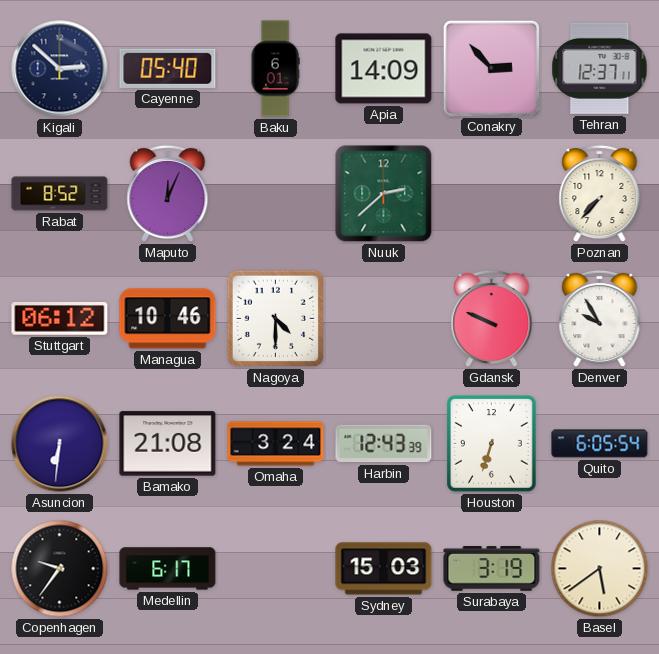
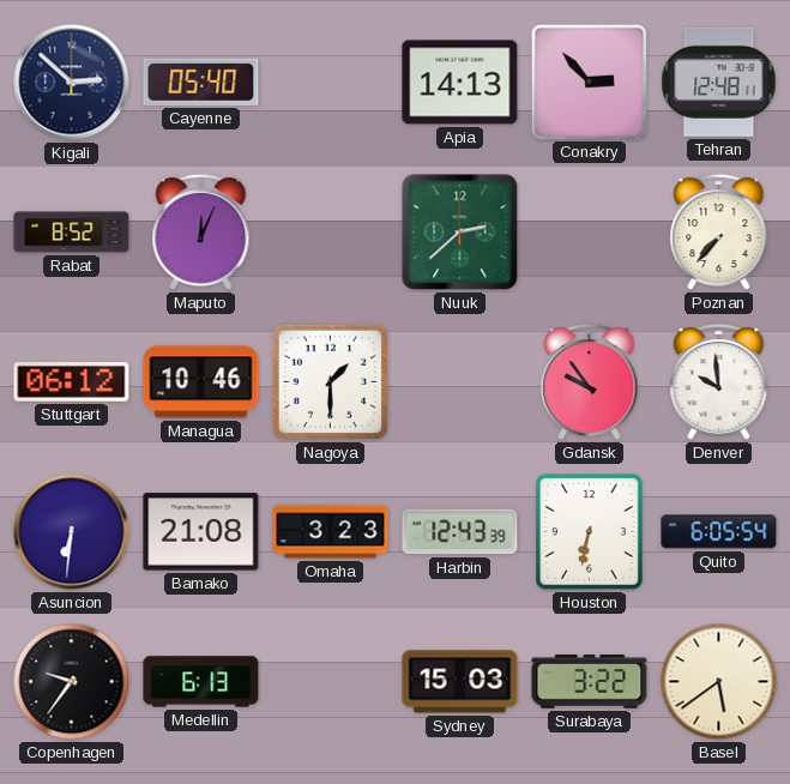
Baku: 6:01 -> none
Apia: 14:09 -> 14:13
Tehran: 12:37 -> 12:48
Nagoya: 4:30 -> 1:30
Gdansk: 9:49 -> 9:54
Denver: 9:55 -> 9:59
Omaha: 3:24 -> 3:23
Houston: 6:33 -> 6:32
Medellin: 6:17 -> 6:13
Surabaya: 3:19 -> 3:22
